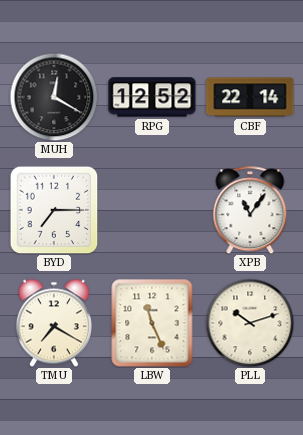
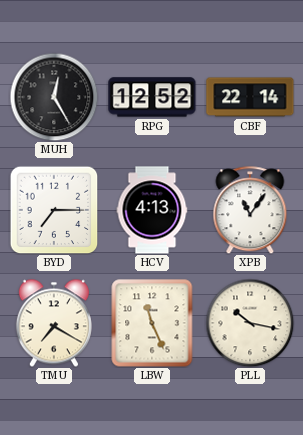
MUH: 12:20 -> 12:25
HCV: none -> 4:13
PLL: 10:12 -> 10:17
